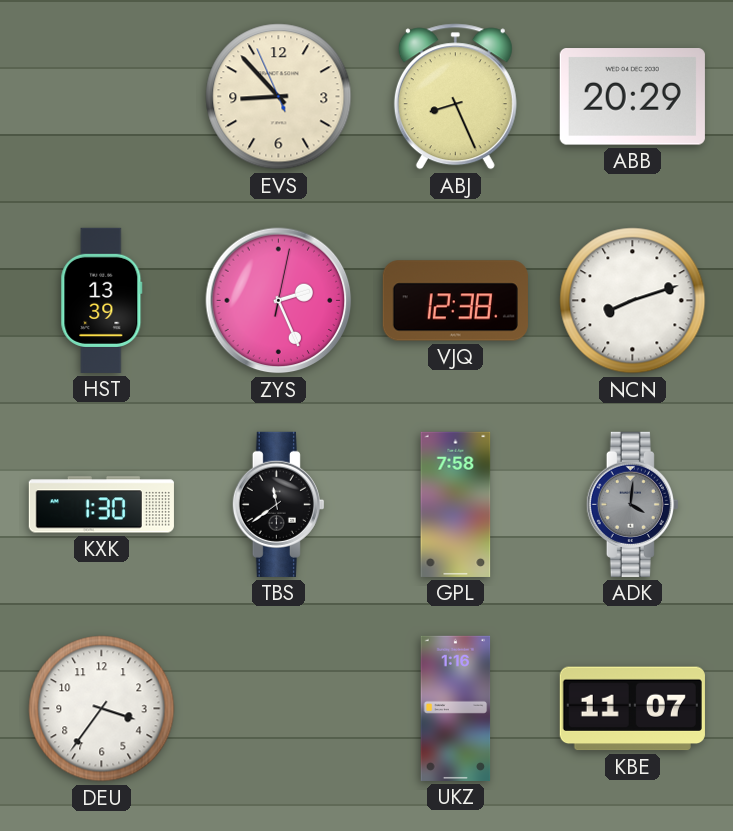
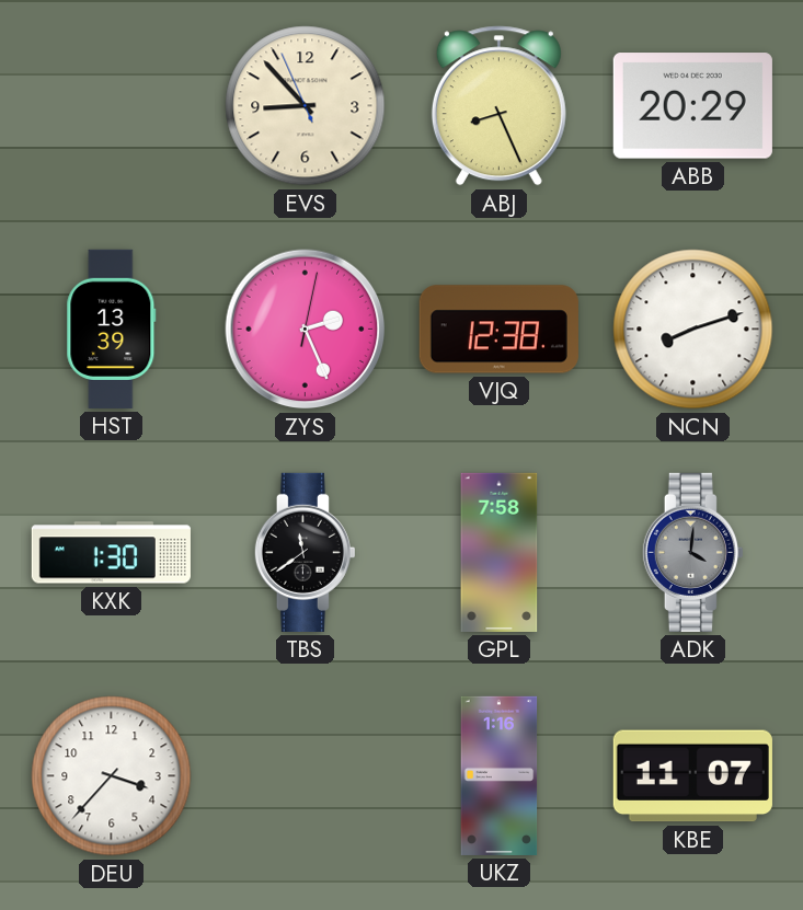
DEU: 3:36 -> 3:37
